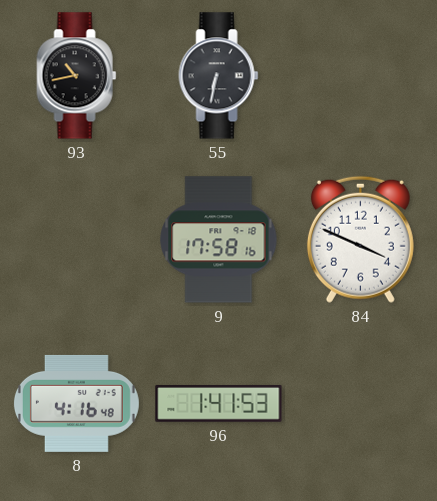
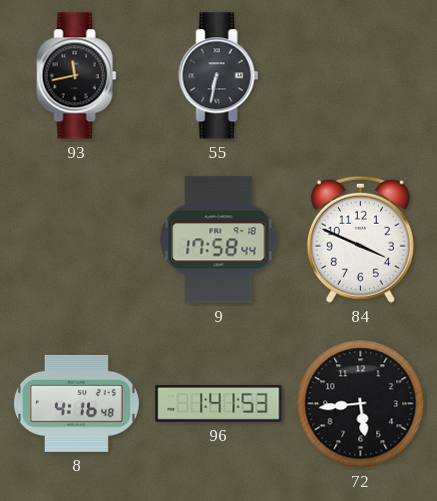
93: 10:43 -> 11:43
9: 17:58:16 -> 17:58:44
72: none -> 5:44
